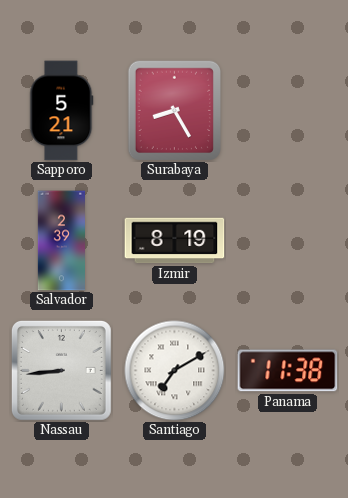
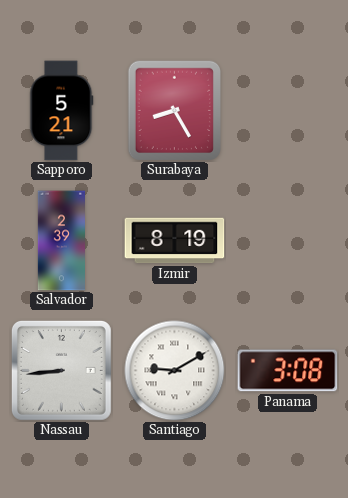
Santiago: 7:10 -> 9:10
Panama: 11:38 -> 3:08
